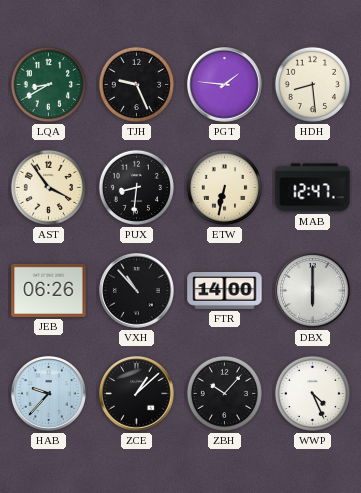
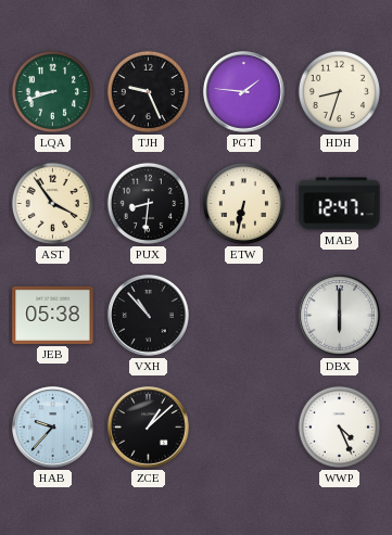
LQA: 8:40 -> 8:42
HDH: 8:29 -> 8:33
JEB: 06:26 -> 05:38
FTR: 14:00 -> none
ZBH: 10:07 -> none
